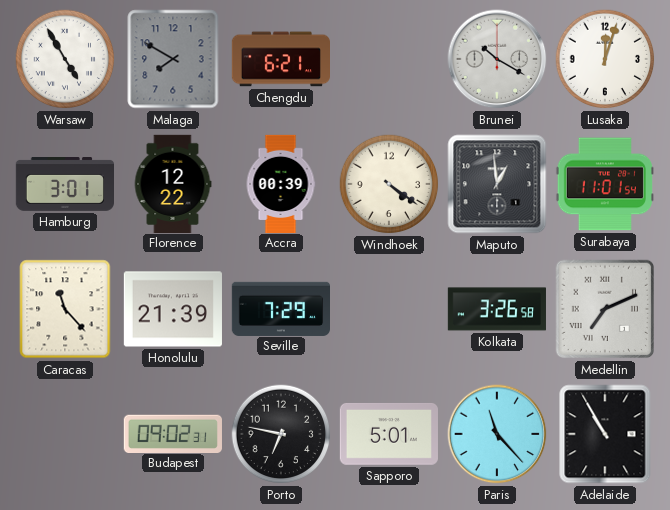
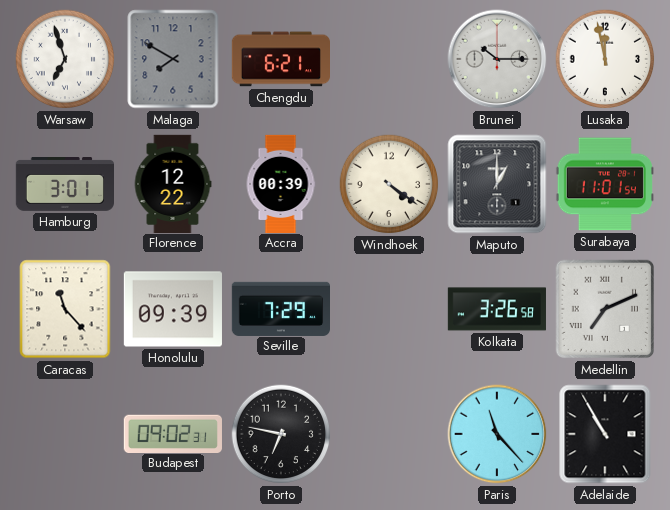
Warsaw: 4:55 -> 6:57
Brunei: 10:20 -> 10:15
Lusaka: 12:03 -> 11:58
Maputo: 12:59 -> 1:00
Honolulu: 21:39 -> 09:39
Sapporo: 5:01 -> none
